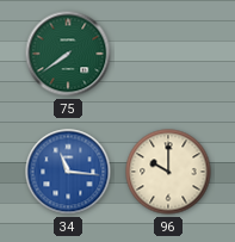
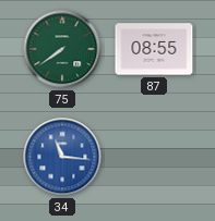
87: none -> 08:55
96: 10:00 -> none
